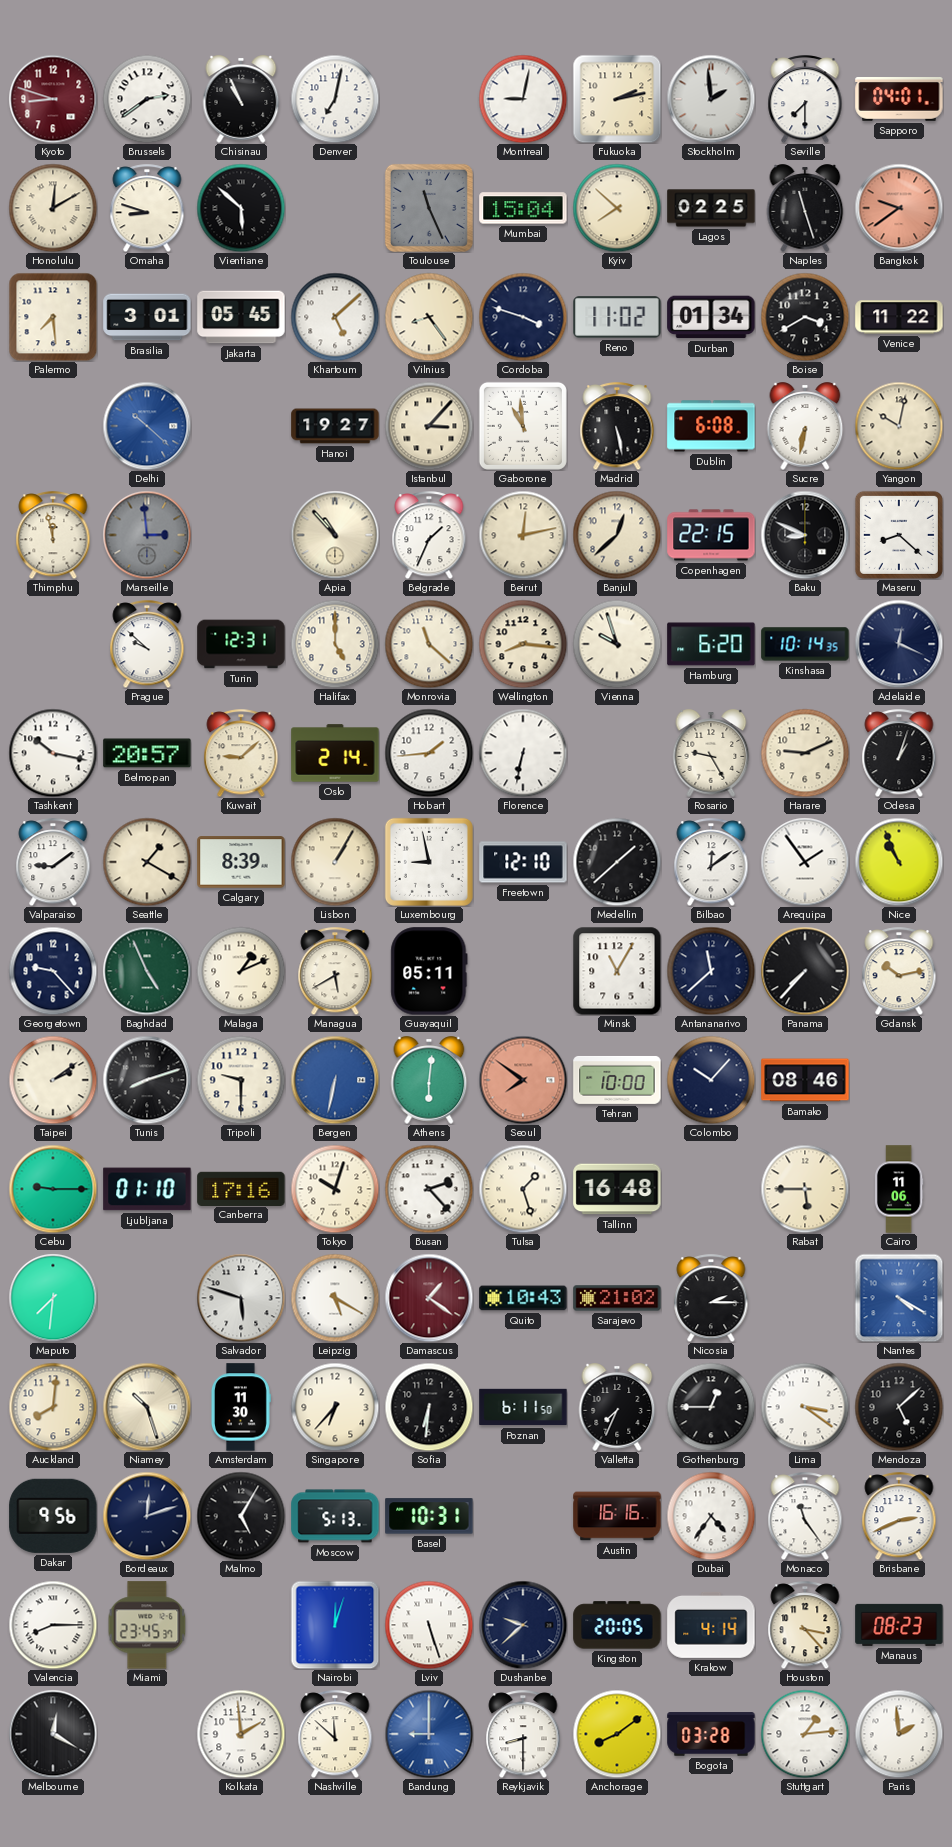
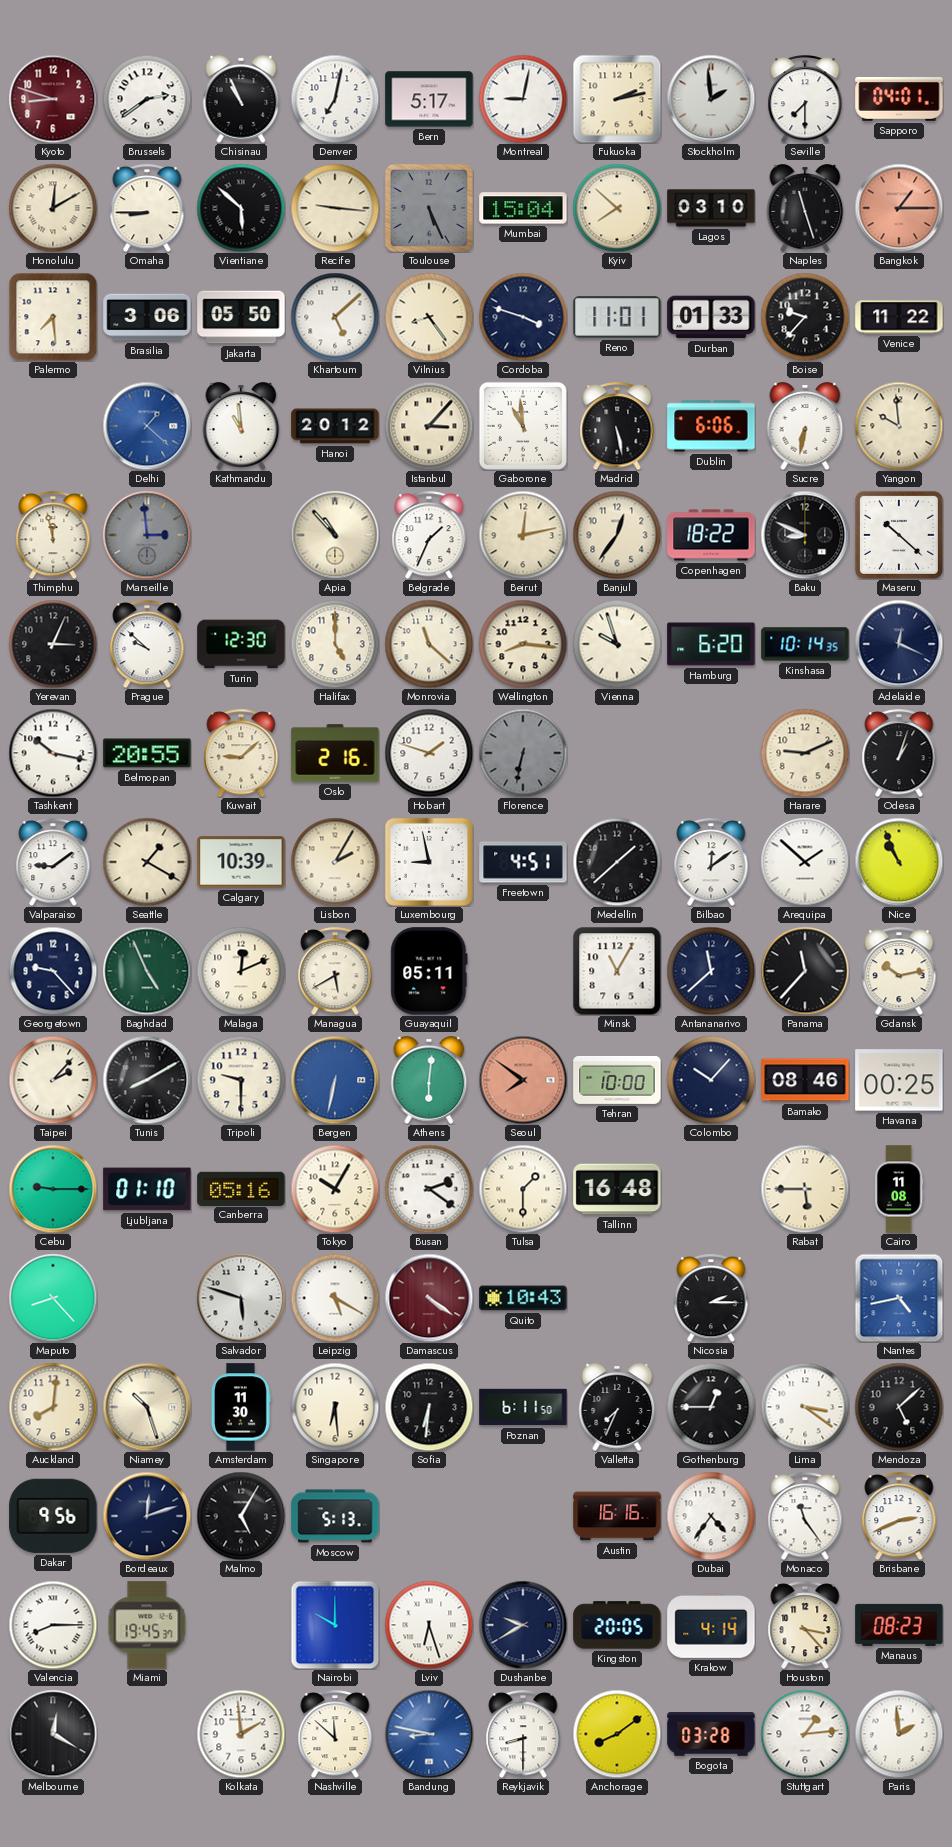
Bern: none -> 5:17
Omaha: 8:48 -> 8:45
Recife: none -> 9:16
Toulouse: 11:26 -> 5:26
Lagos: 02:25 -> 03:10
Bangkok: 9:39 -> 1:15
Brasilia: 3:01 -> 3:06
Jakarta: 05:45 -> 05:50
Reno: 11:02 -> 11:01
Durban: 01:34 -> 01:33
Boise: 3:40 -> 9:37
Delhi: 10:22 -> 1:22
Kathmandu: none -> 10:59
Hanoi: 19:27 -> 20:12
Dublin: 6:08 -> 6:06
Yangon: 10:02 -> 9:59
Banjul: 12:38 -> 12:36
Copenhagen: 22:15 -> 18:22
Maseru: 8:22 -> 10:22
Yerevan: none -> 3:04
Turin: 12:31 -> 12:30
Belmopan: 20:57 -> 20:55
Oslo: 2:14 -> 2:16
Hobart: 1:44 -> 1:48
Florence dial: white -> grey
Rosario: 9:25 -> none
Calgary: 8:39 -> 10:39
Lisbon: 1:05 -> 2:05
Freetown: 12:10 -> 4:51
Arequipa: 1:54 -> 1:52
Malaga: 1:11 -> 12:11
Panama: 7:37 -> 11:37
Taipei: 2:09 -> 2:07
Tunis: 8:12 -> 8:10
Havana: none -> 00:25
Canberra: 17:16 -> 05:16
Tokyo: 10:03 -> 10:05
Busan: 2:23 -> 2:21
Tulsa: 1:27 -> 1:30
Cairo: 11:06 -> 11:08
Maputo: 7:31 -> 8:23
Damascus: 1:21 -> 4:21
Sarajevo: 21:02 -> none
Nantes: 4:20 -> 4:43
Singapore: 6:37 -> 6:29
Basel: 10:31 -> none
Miami: 23:45 -> 19:45
Nairobi: 12:03 -> 10:00
Lviv: 5:27 -> 6:27
Dushanbe: 9:38 -> 9:40
Bandung: 9:00 -> 8:47
